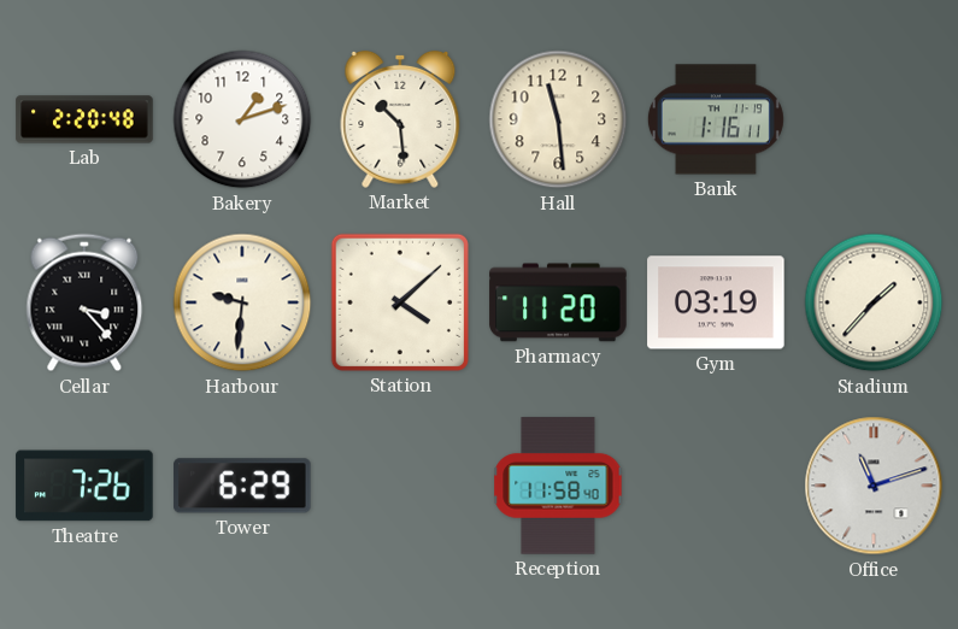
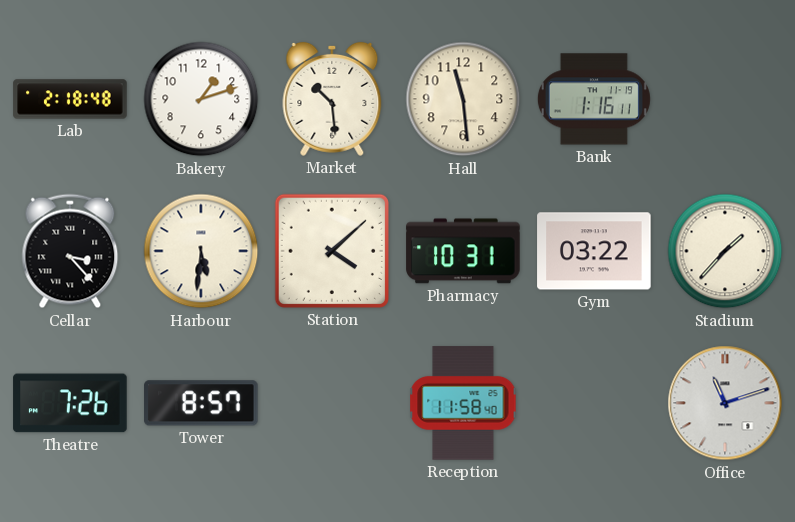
Lab: 2:20 -> 2:18
Harbour: 9:31 -> 5:31
Pharmacy: 11:20 -> 10:31
Gym: 03:19 -> 03:22
Tower: 6:29 -> 8:57
